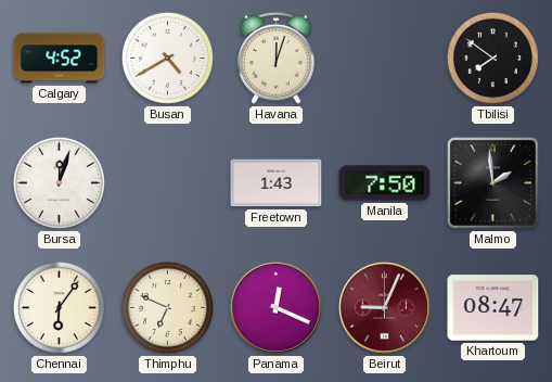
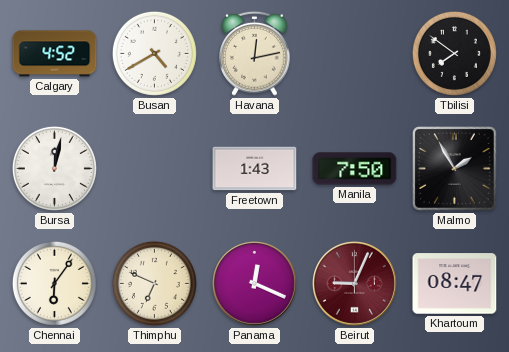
Havana: 12:03 -> 12:13
Bursa: 12:03 -> 12:02
Malmo: 1:59 -> 1:55
